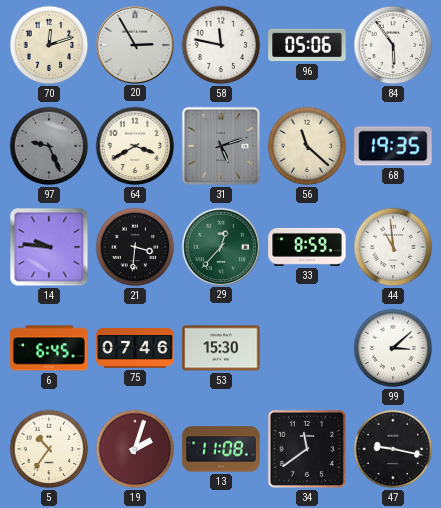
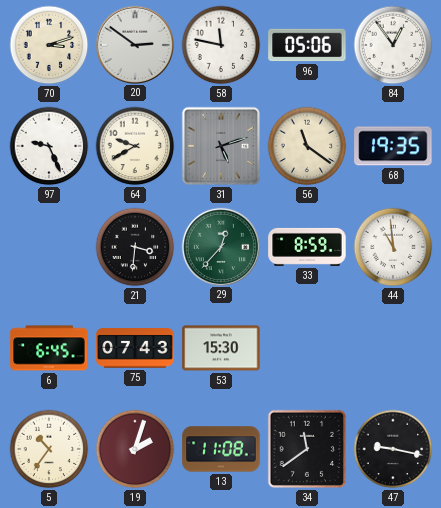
70: 12:12 -> 3:12
20: 2:55 -> 2:51
84: 5:54 -> 12:54
97 dial: grey -> white
64: 3:40 -> 9:40
56: 11:22 -> 11:21
14: 9:46 -> none
75: 07:46 -> 07:43
99: 3:08 -> none
